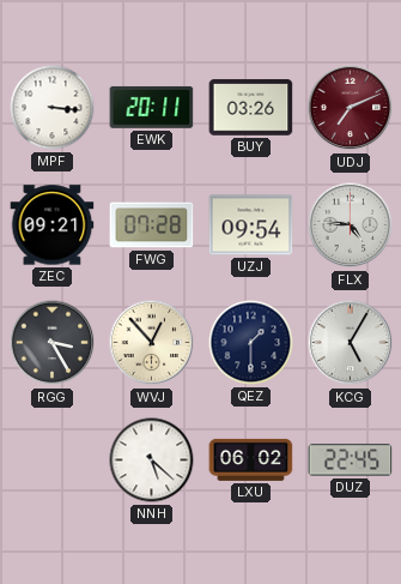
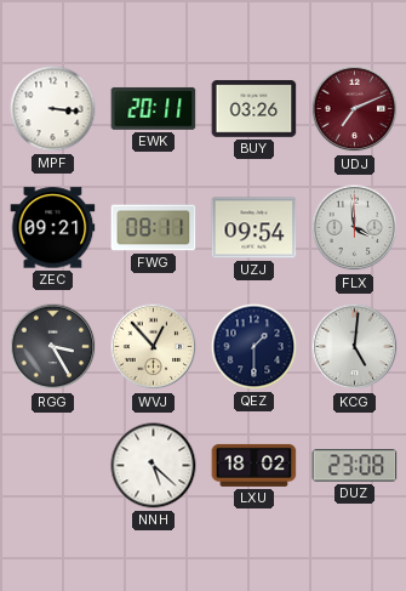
FWG: 07:28 -> 08:11
FLX: 4:46 -> 3:59
KCG: 5:05 -> 5:01
LXU: 06:02 -> 18:02
DUZ: 22:45 -> 23:08
